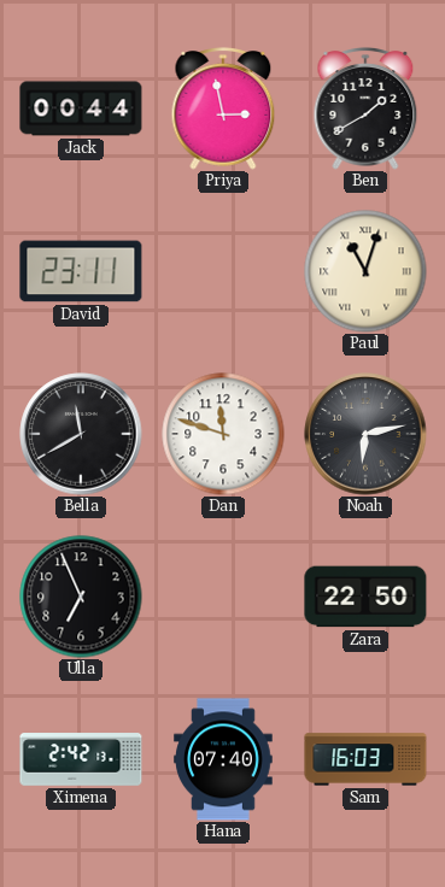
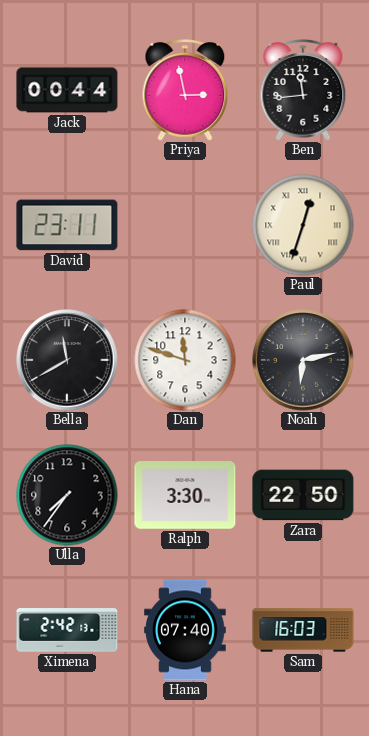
Ben: 1:40 -> 11:44
Paul: 11:03 -> 12:33
Ulla: 6:56 -> 7:36
Ralph: none -> 3:30
